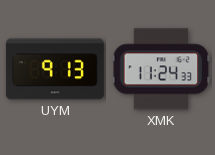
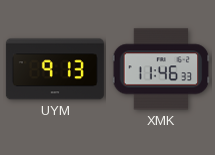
XMK: 11:24 -> 11:46
